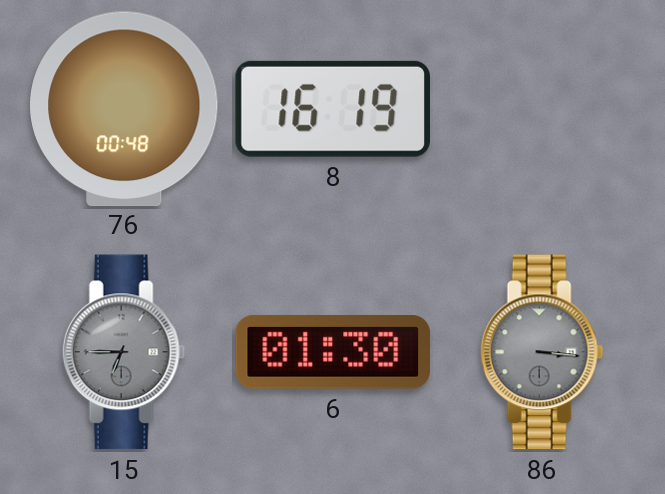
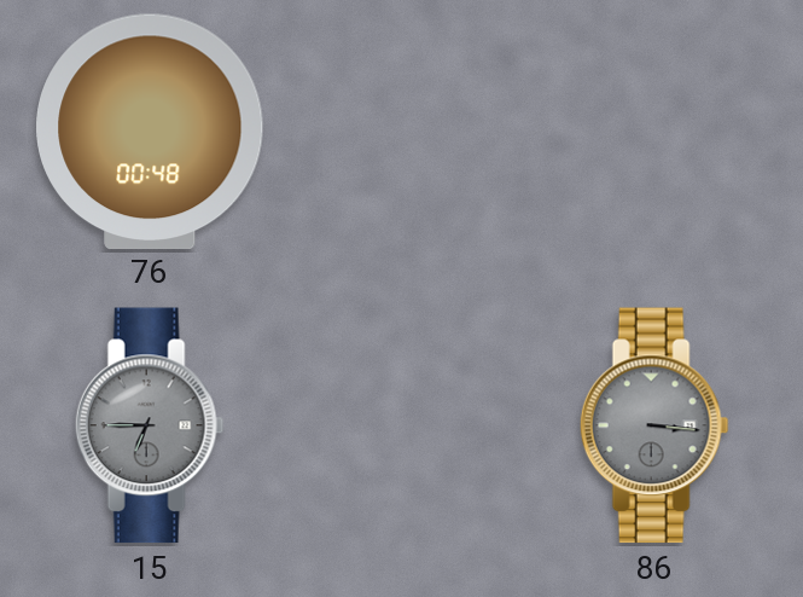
8: 16:19 -> none
6: 01:30 -> none
